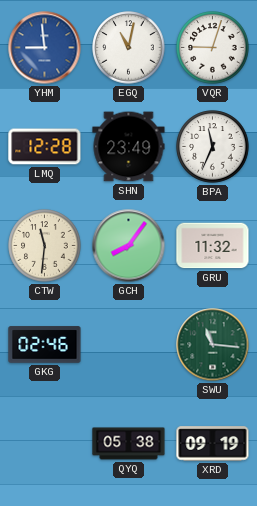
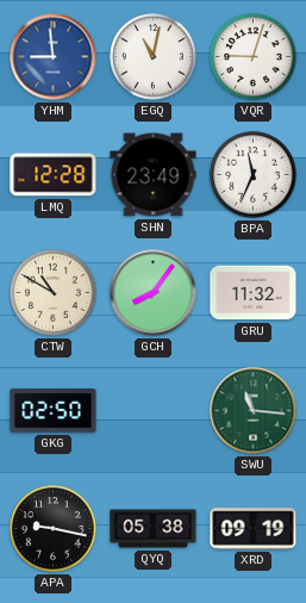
CTW: 11:31 -> 10:50
GKG: 02:46 -> 02:50
APA: none -> 9:17
